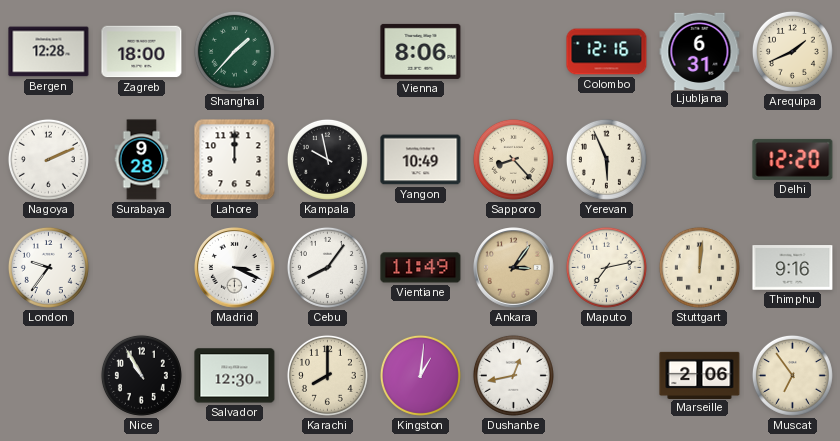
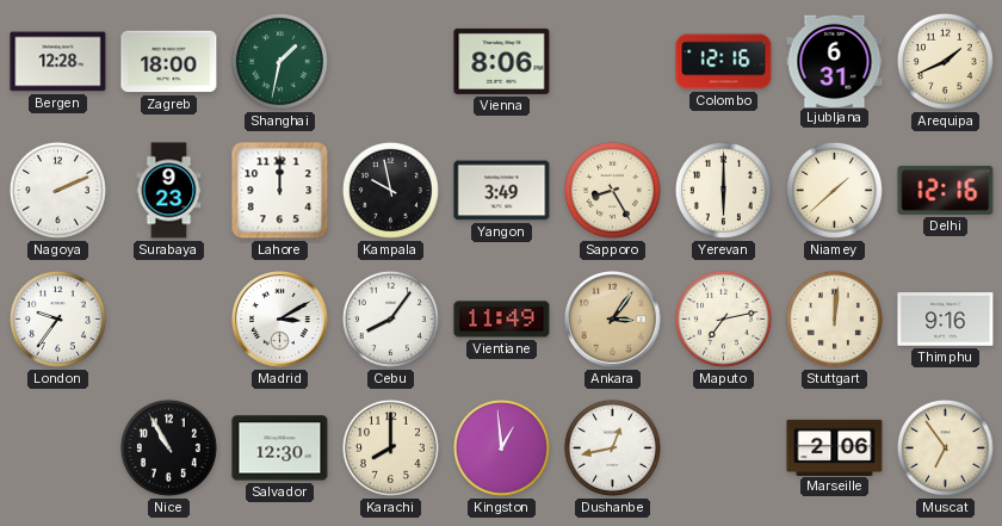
Shanghai: 1:37 -> 1:32
Surabaya: 9:28 -> 9:23
Yangon: 10:49 -> 3:49
Sapporo: 8:23 -> 8:25
Yerevan: 5:56 -> 6:00
Niamey: none -> 1:38
Delhi: 12:20 -> 12:16
Madrid: 3:19 -> 3:10
Kingston: 1:01 -> 12:59
